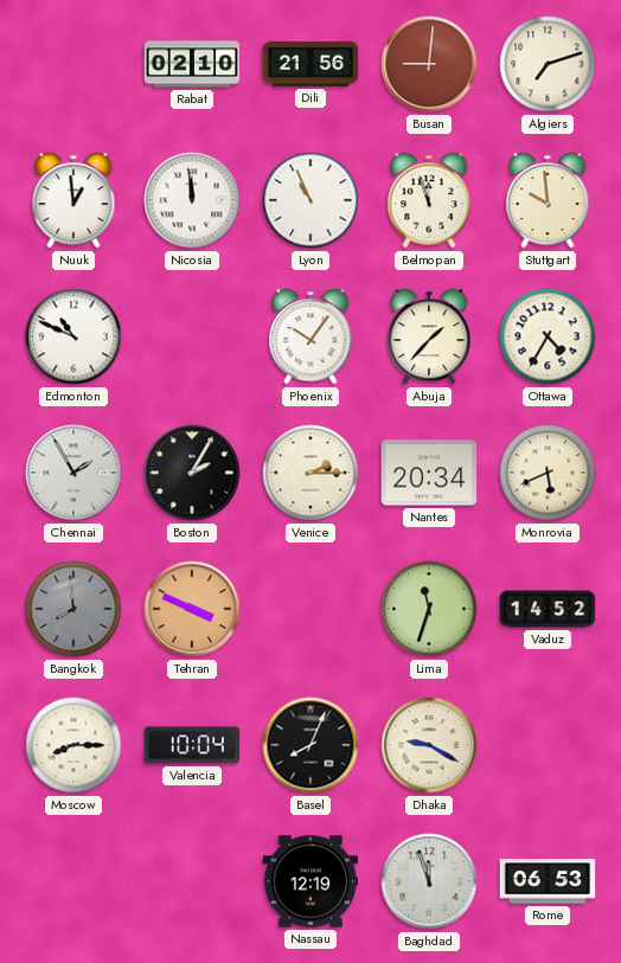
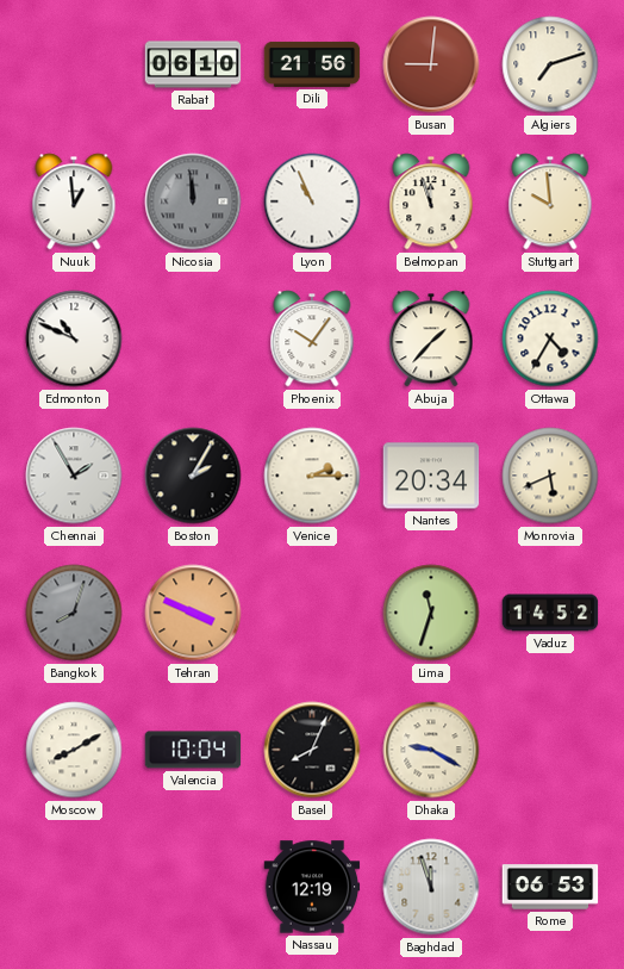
Rabat: 02:10 -> 06:10
Nicosia dial: white -> grey
Bangkok: 7:59 -> 8:03
Moscow: 8:15 -> 8:10
